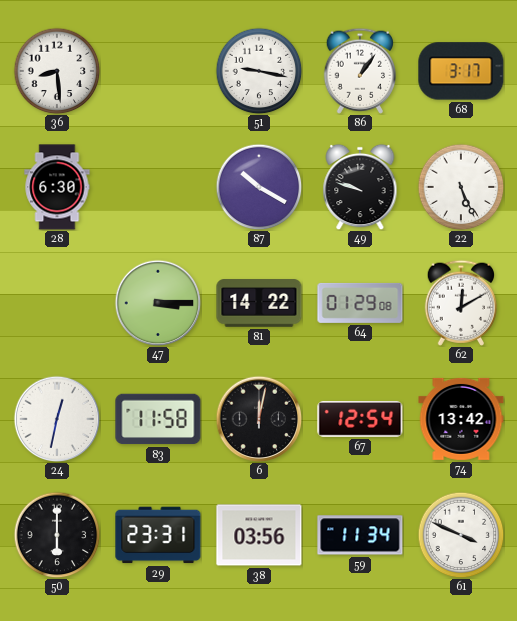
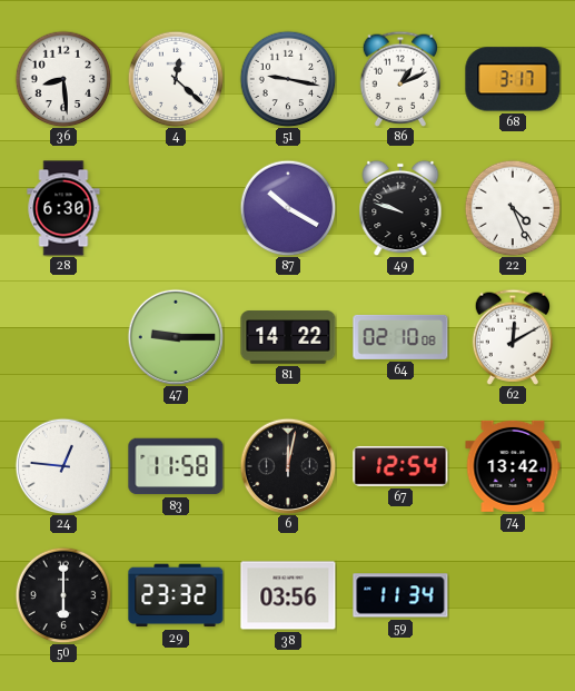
4: none -> 12:22
86: 1:06 -> 1:11
22: 5:26 -> 4:26
47: 3:15 -> 9:15
64: 01:29 -> 02:10
24: 12:32 -> 12:46
29: 23:31 -> 23:32
61: 3:49 -> none
